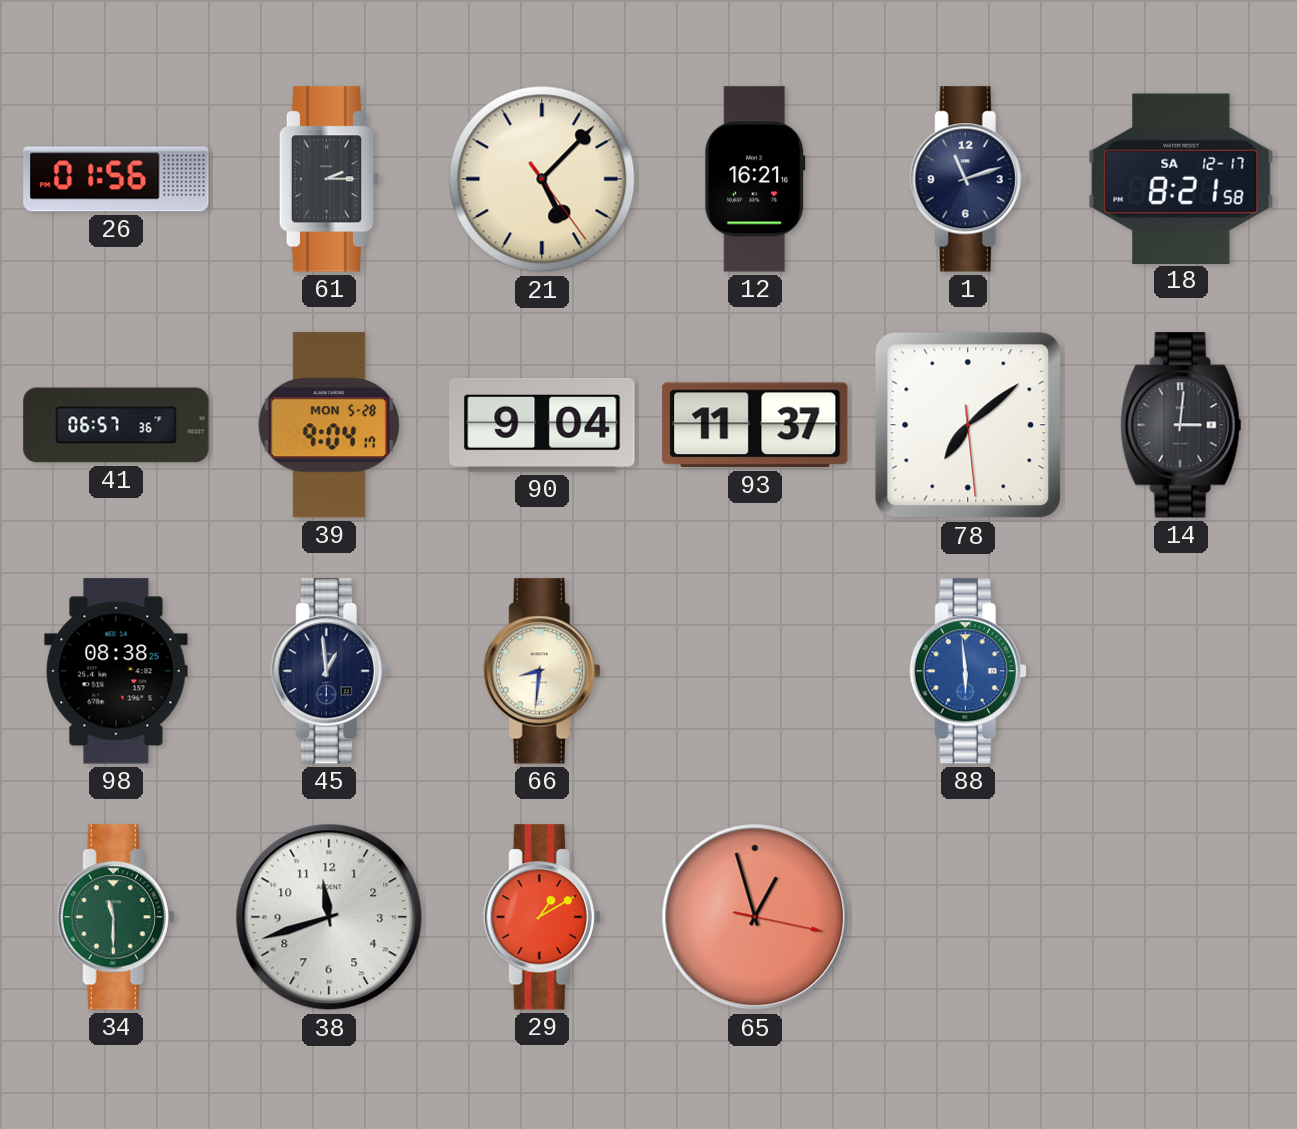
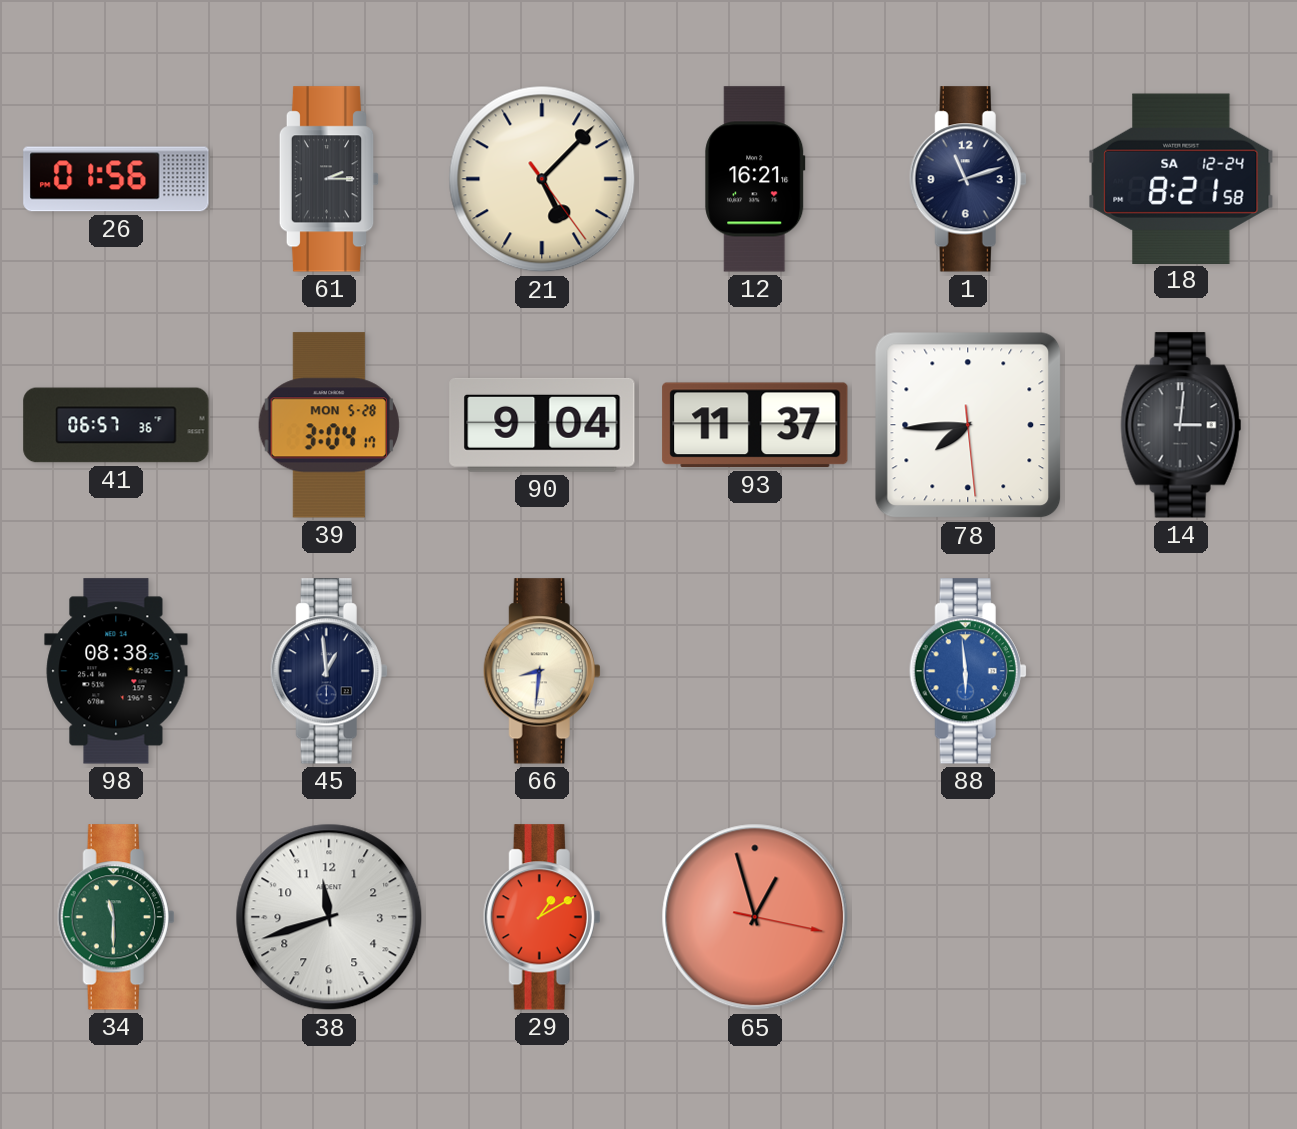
18 date: SA 12-17 -> SA 12-24
39: 9:04 -> 3:04
78: 7:08 -> 7:44
